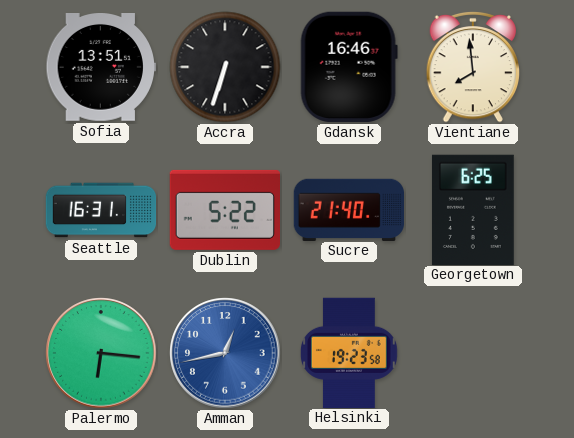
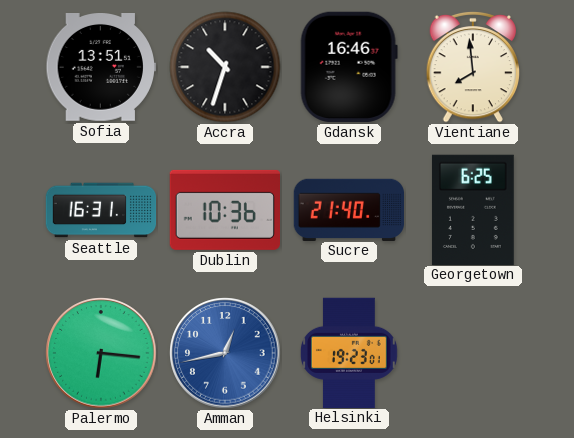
Accra: 6:33 -> 10:33
Dublin: 5:22 -> 10:36
Helsinki: 19:23:58 -> 19:23:01
